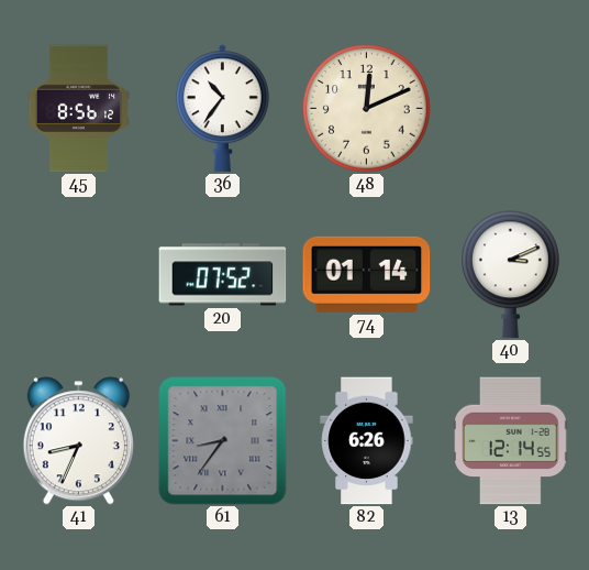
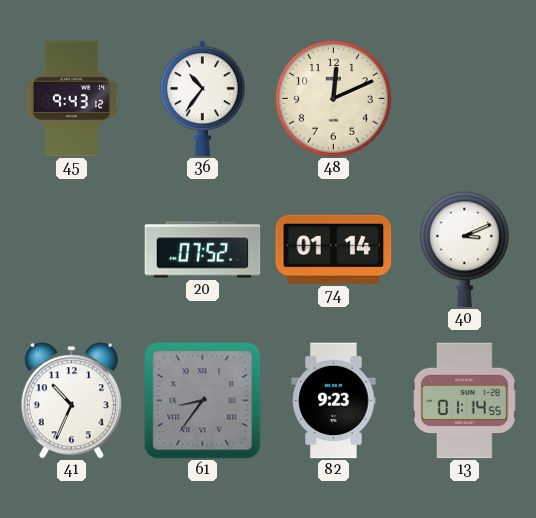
45: 8:56 -> 9:43
41: 8:34 -> 10:34
82: 6:26 -> 9:23
13: 12:14 -> 01:14
